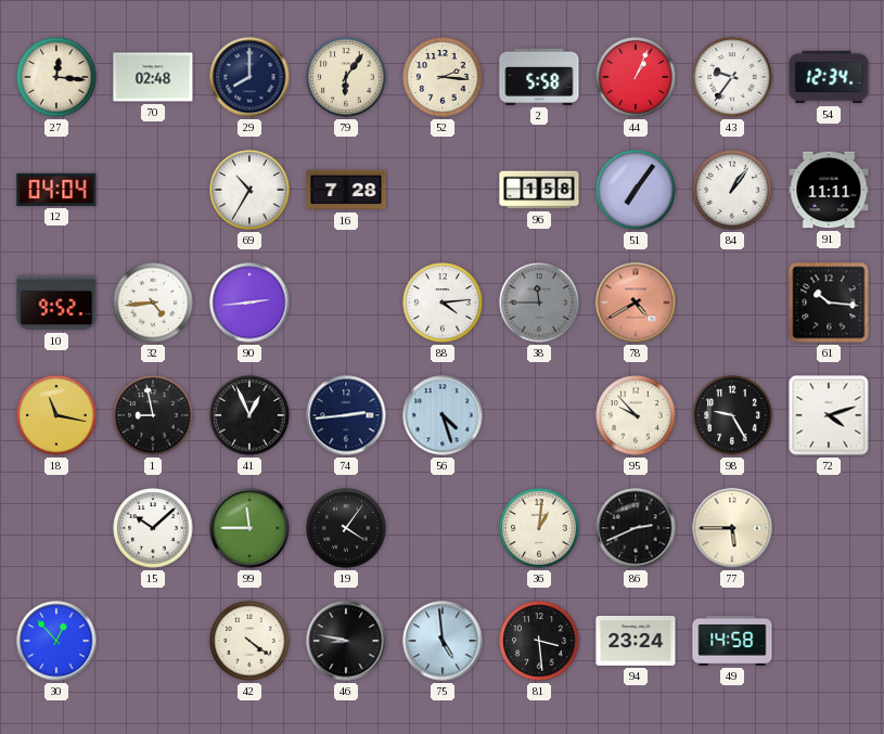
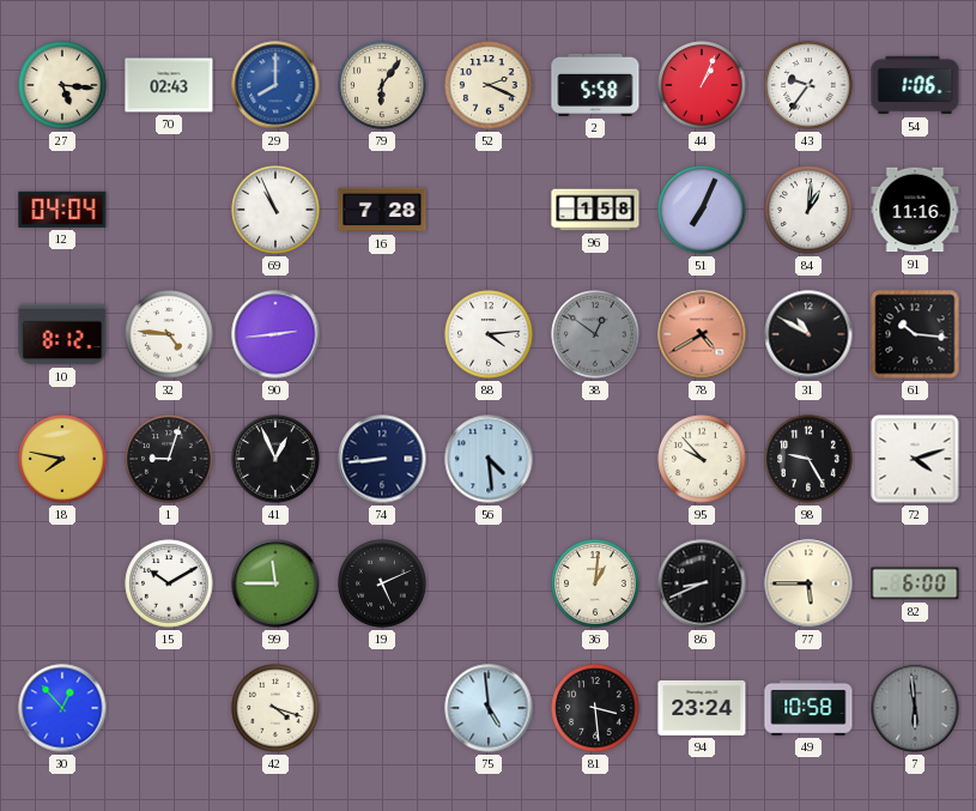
27: 12:16 -> 5:16
70: 02:48 -> 02:43
29 dial: navy -> blue
52: 2:16 -> 2:19
54: 12:34 -> 1:06
69: 10:35 -> 10:56
51: 7:06 -> 7:04
84: 1:06 -> 1:01
91: 11:11 -> 11:16
10: 9:52 -> 8:12
32: 4:44 -> 4:46
38: 11:45 -> 12:51
31: none -> 10:50
18: 11:17 -> 7:47
1: 8:58 -> 9:03
74: 2:44 -> 8:44
56: 4:27 -> 4:29
15: 10:08 -> 10:10
19: 4:06 -> 5:11
86: 2:41 -> 8:41
82: none -> 6:00
42: 4:21 -> 4:18
46: 8:47 -> none
49: 14:58 -> 10:58
7: none -> 5:59
